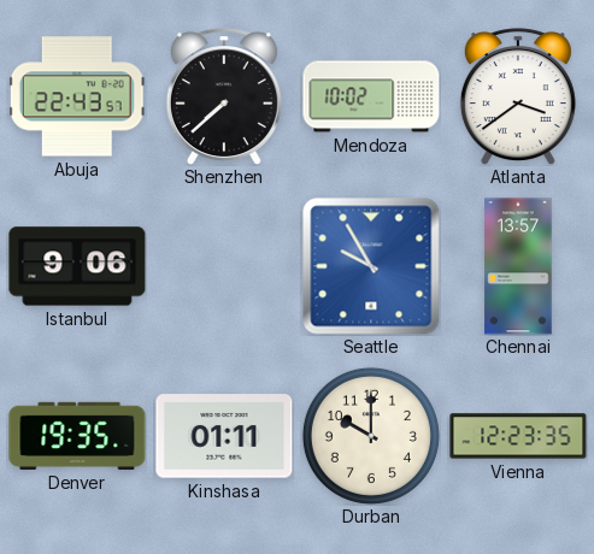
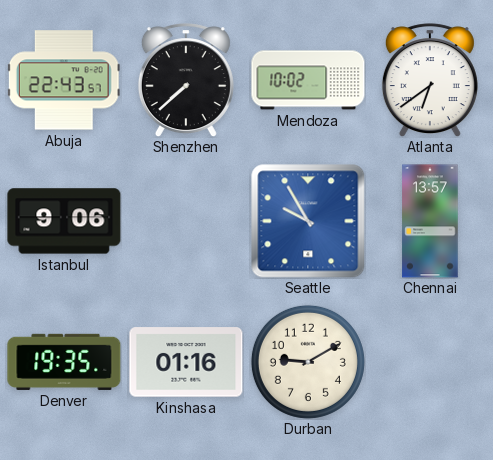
Atlanta: 3:39 -> 6:39
Kinshasa: 01:11 -> 01:16
Durban: 10:00 -> 9:10
Vienna: 12:23 -> none
